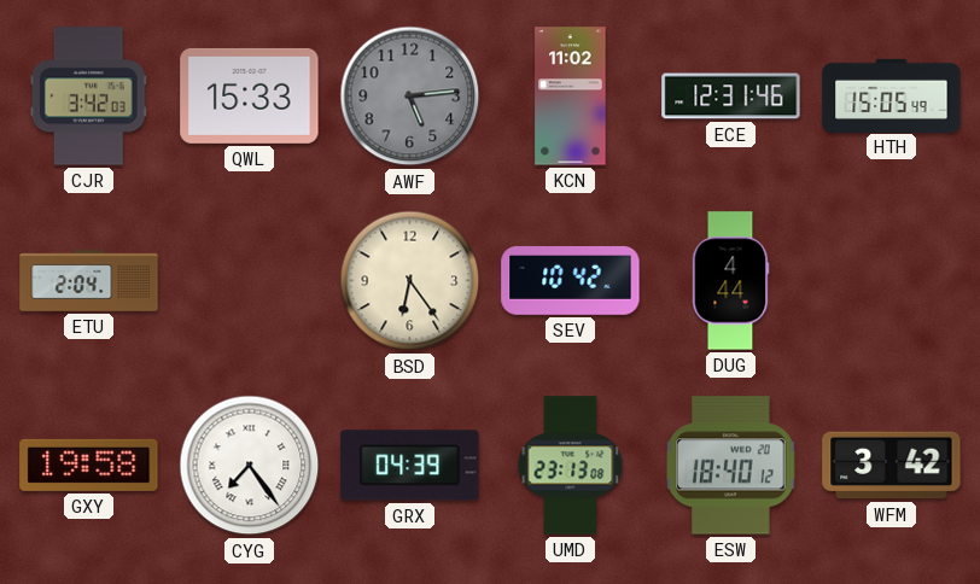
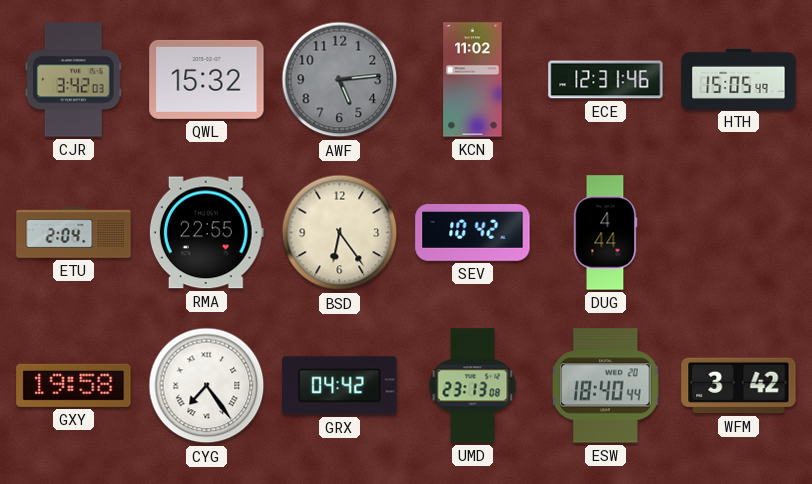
QWL: 15:33 -> 15:32
RMA: none -> 22:55
GRX: 04:39 -> 04:42
ESW: 18:40:12 -> 18:40:44
